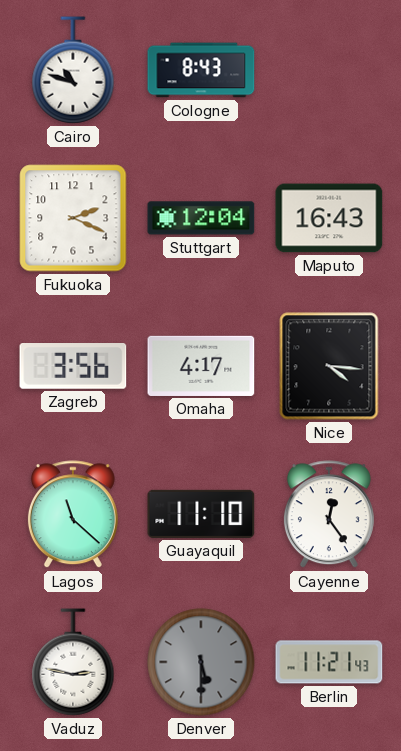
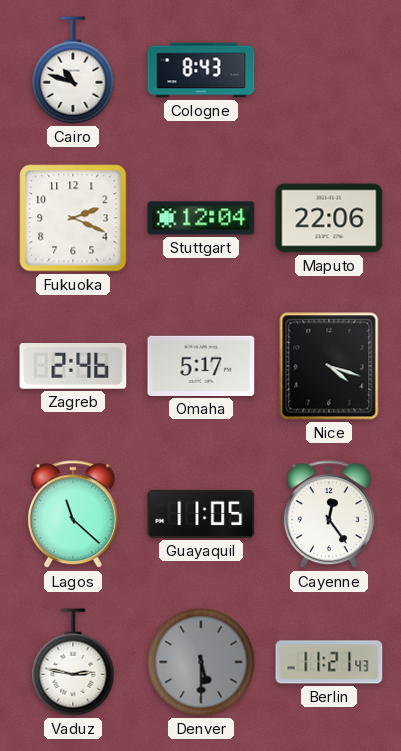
Maputo: 16:43 -> 22:06
Zagreb: 3:56 -> 2:46
Omaha: 4:17 -> 5:17
Nice: 4:16 -> 4:18
Guayaquil: 11:10 -> 11:05
